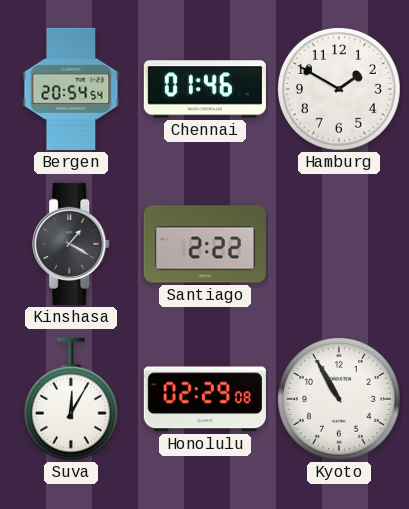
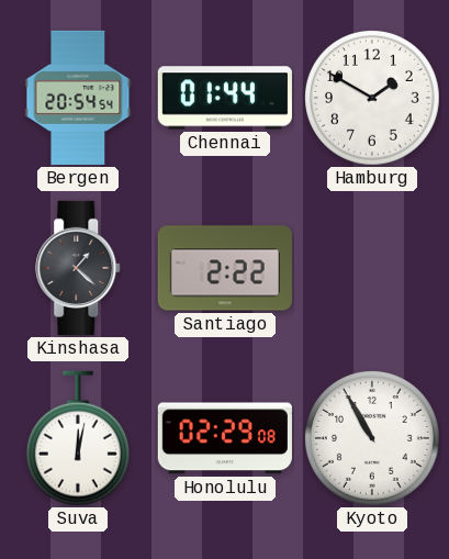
Chennai: 01:46 -> 01:44
Kinshasa: 1:20 -> 1:22
Suva: 12:05 -> 12:02
